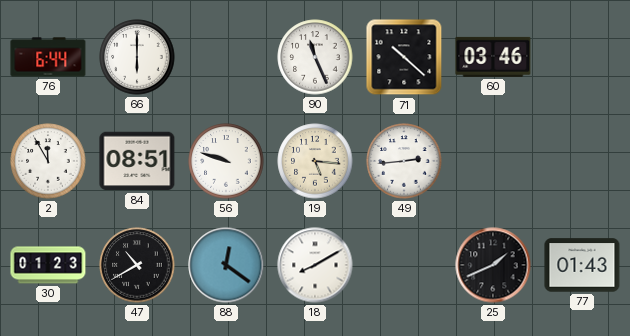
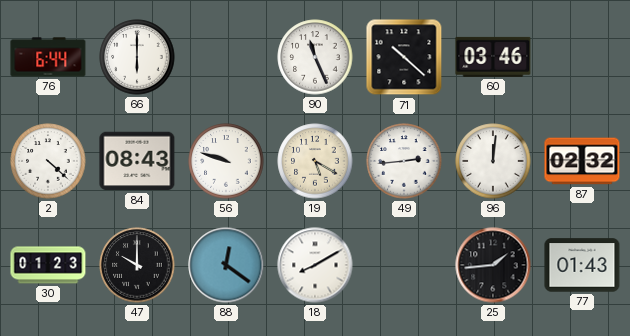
2: 11:55 -> 4:22
84: 08:51 -> 08:43
19: 5:16 -> 5:20
96: none -> 12:01
87: none -> 02:32
47: 10:40 -> 10:00
25: 1:41 -> 1:44
